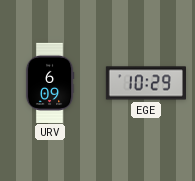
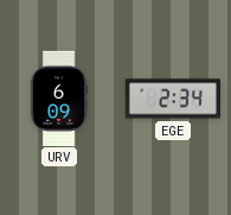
EGE: 10:29 -> 2:34
